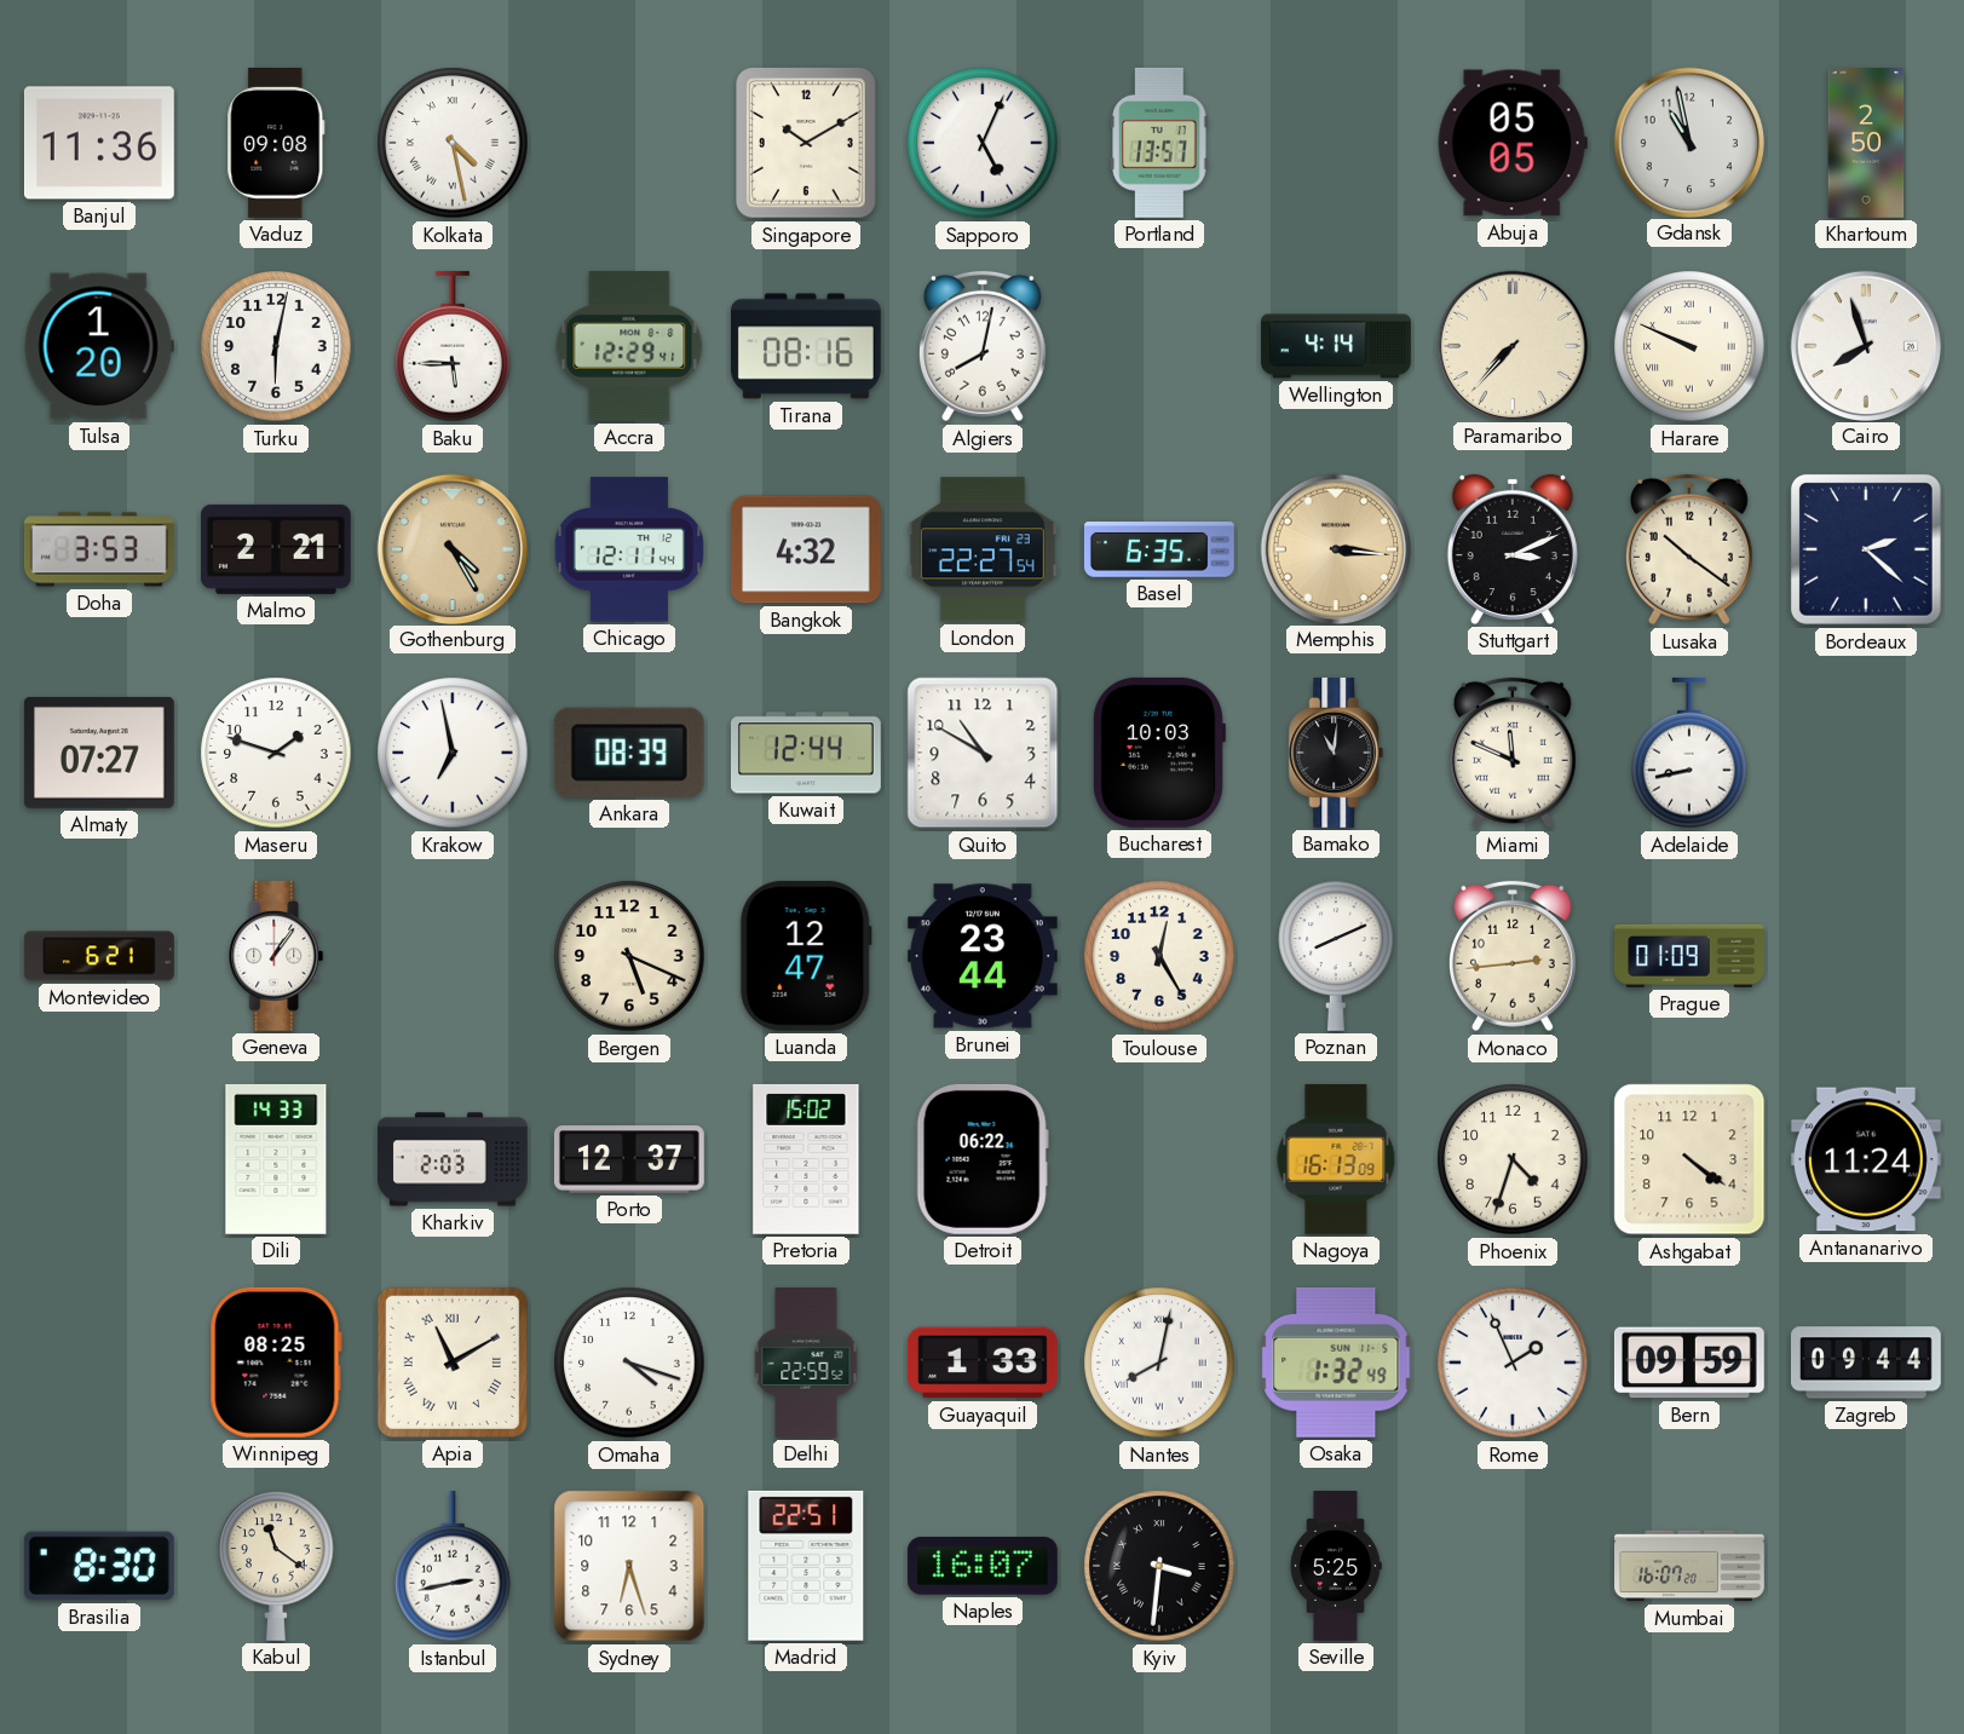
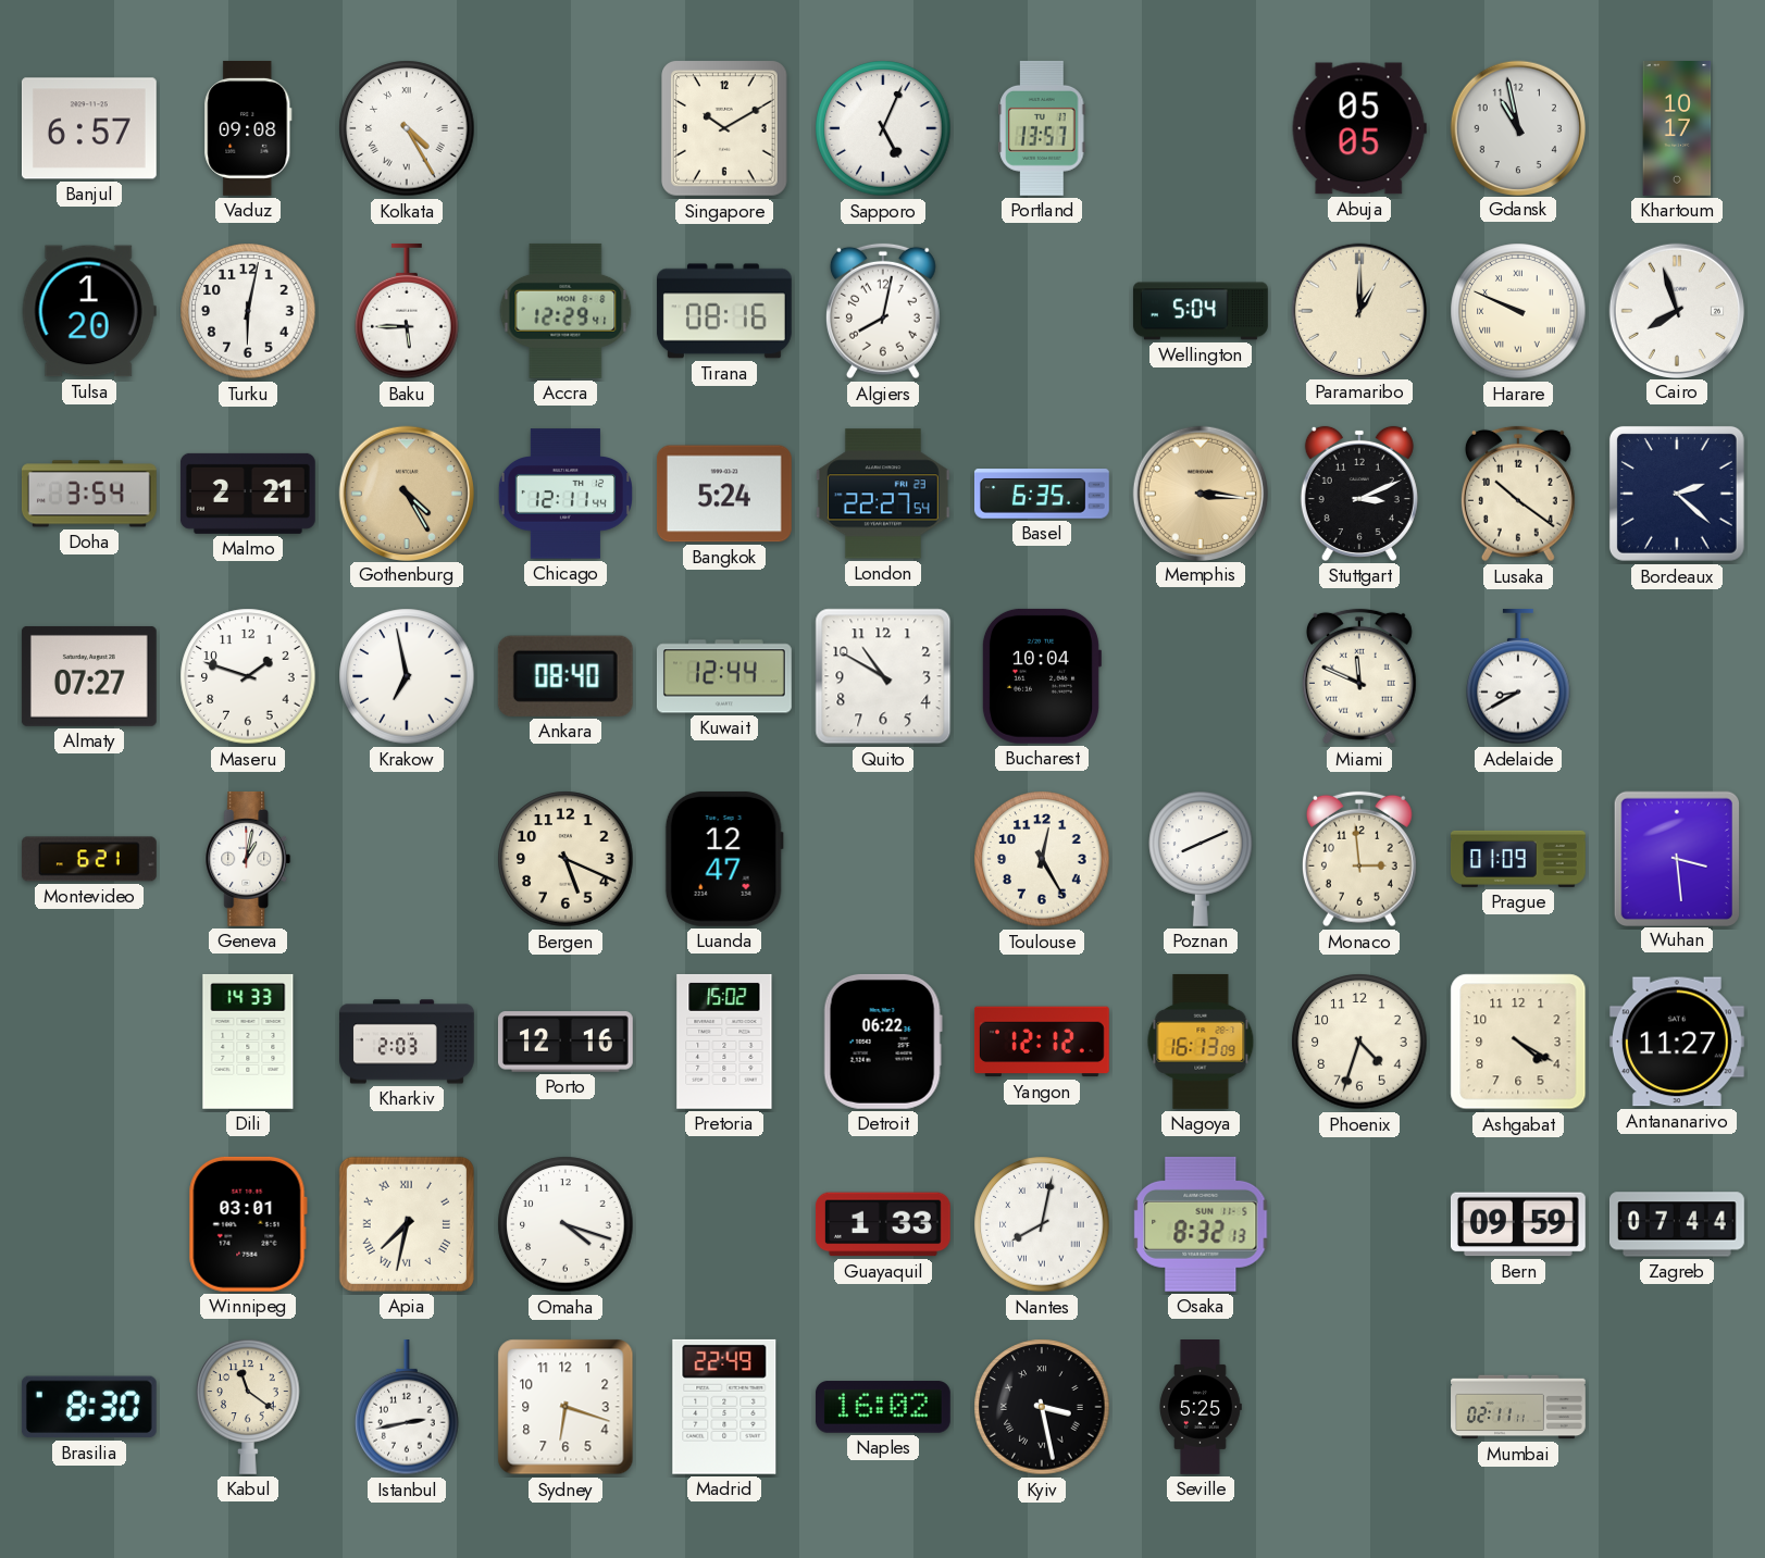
Banjul: 11:36 -> 6:57
Kolkata: 4:28 -> 4:25
Khartoum: 2:50 -> 10:17
Wellington: 4:14 -> 5:04
Paramaribo: 7:37 -> 1:00
Doha: 3:53 -> 3:54
Bangkok: 4:32 -> 5:24
Ankara: 08:39 -> 08:40
Bucharest: 10:03 -> 10:04
Bamako: 11:01 -> none
Adelaide: 8:43 -> 8:40
Geneva: 1:06 -> 1:02
Brunei: 23:44 -> none
Monaco: 2:44 -> 2:59
Wuhan: none -> 3:29
Porto: 12:37 -> 12:16
Yangon: none -> 12:12
Ashgabat: 4:21 -> 4:20
Antananarivo: 11:24 -> 11:27
Winnipeg: 08:25 -> 03:01
Apia: 11:10 -> 7:32
Delhi: 22:59 -> none
Osaka: 1:32 -> 8:32
Rome: 1:56 -> none
Zagreb: 09:44 -> 07:44
Sydney: 6:27 -> 6:18
Madrid: 22:51 -> 22:49
Naples: 16:07 -> 16:02
Kyiv: 3:31 -> 3:28
Mumbai: 16:07 -> 02:11
